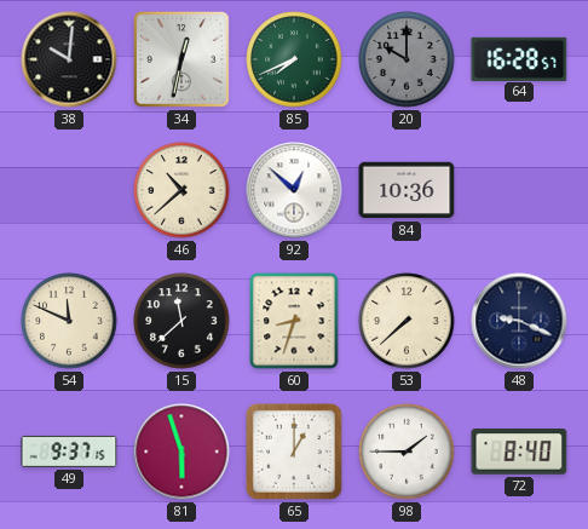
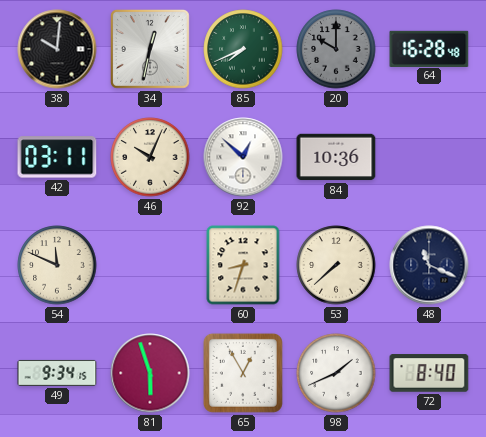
64: 16:28:57 -> 16:28:48
42: none -> 03:11
46: 10:38 -> 10:04
15: 11:38 -> none
48: 9:19 -> 11:19
49: 9:37 -> 9:34
65: 1:00 -> 12:55
98: 1:45 -> 1:41
